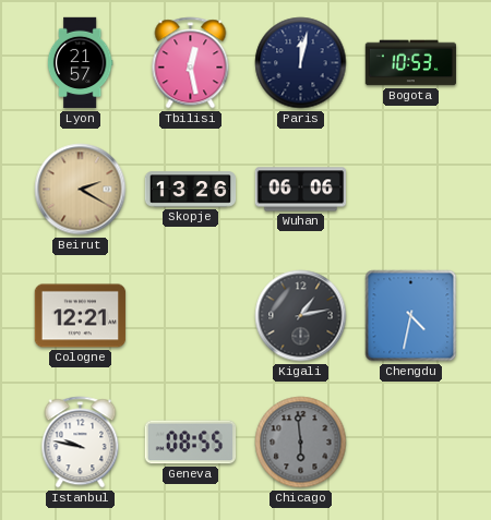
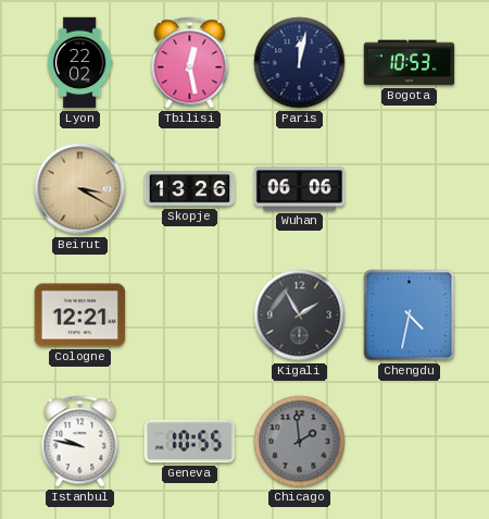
Lyon: 21:57 -> 22:02
Beirut: 2:20 -> 3:20
Kigali: 1:13 -> 1:55
Geneva: 08:55 -> 10:55
Chicago: 5:59 -> 1:59
